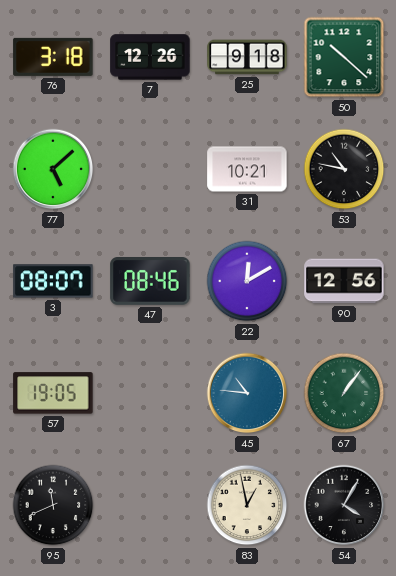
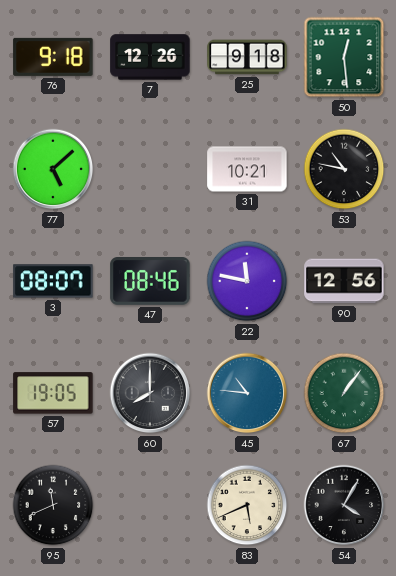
76: 3:18 -> 9:18
50: 10:22 -> 12:29
22: 12:10 -> 11:47
60: none -> 8:00
83: 12:58 -> 5:41
